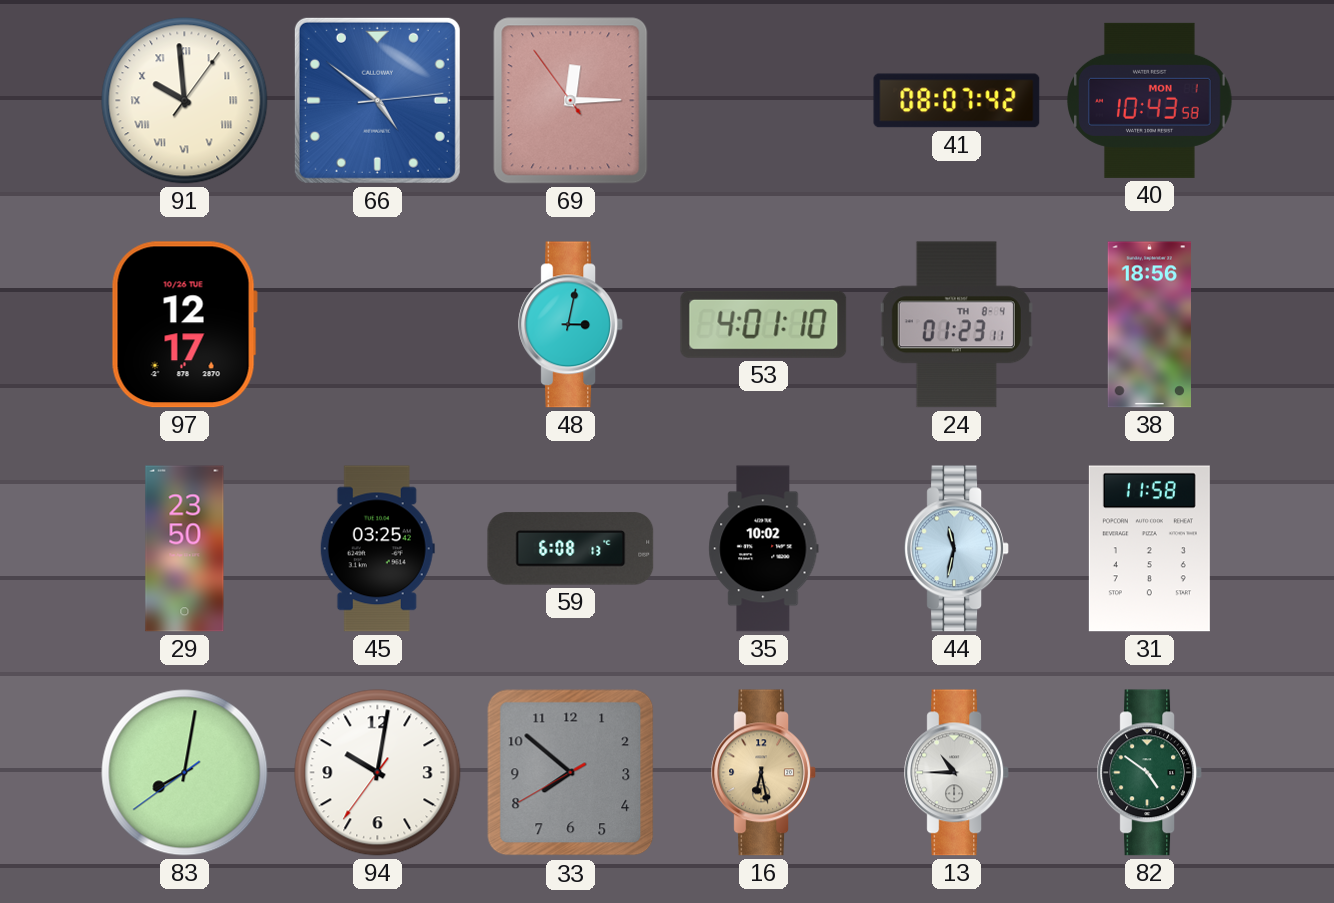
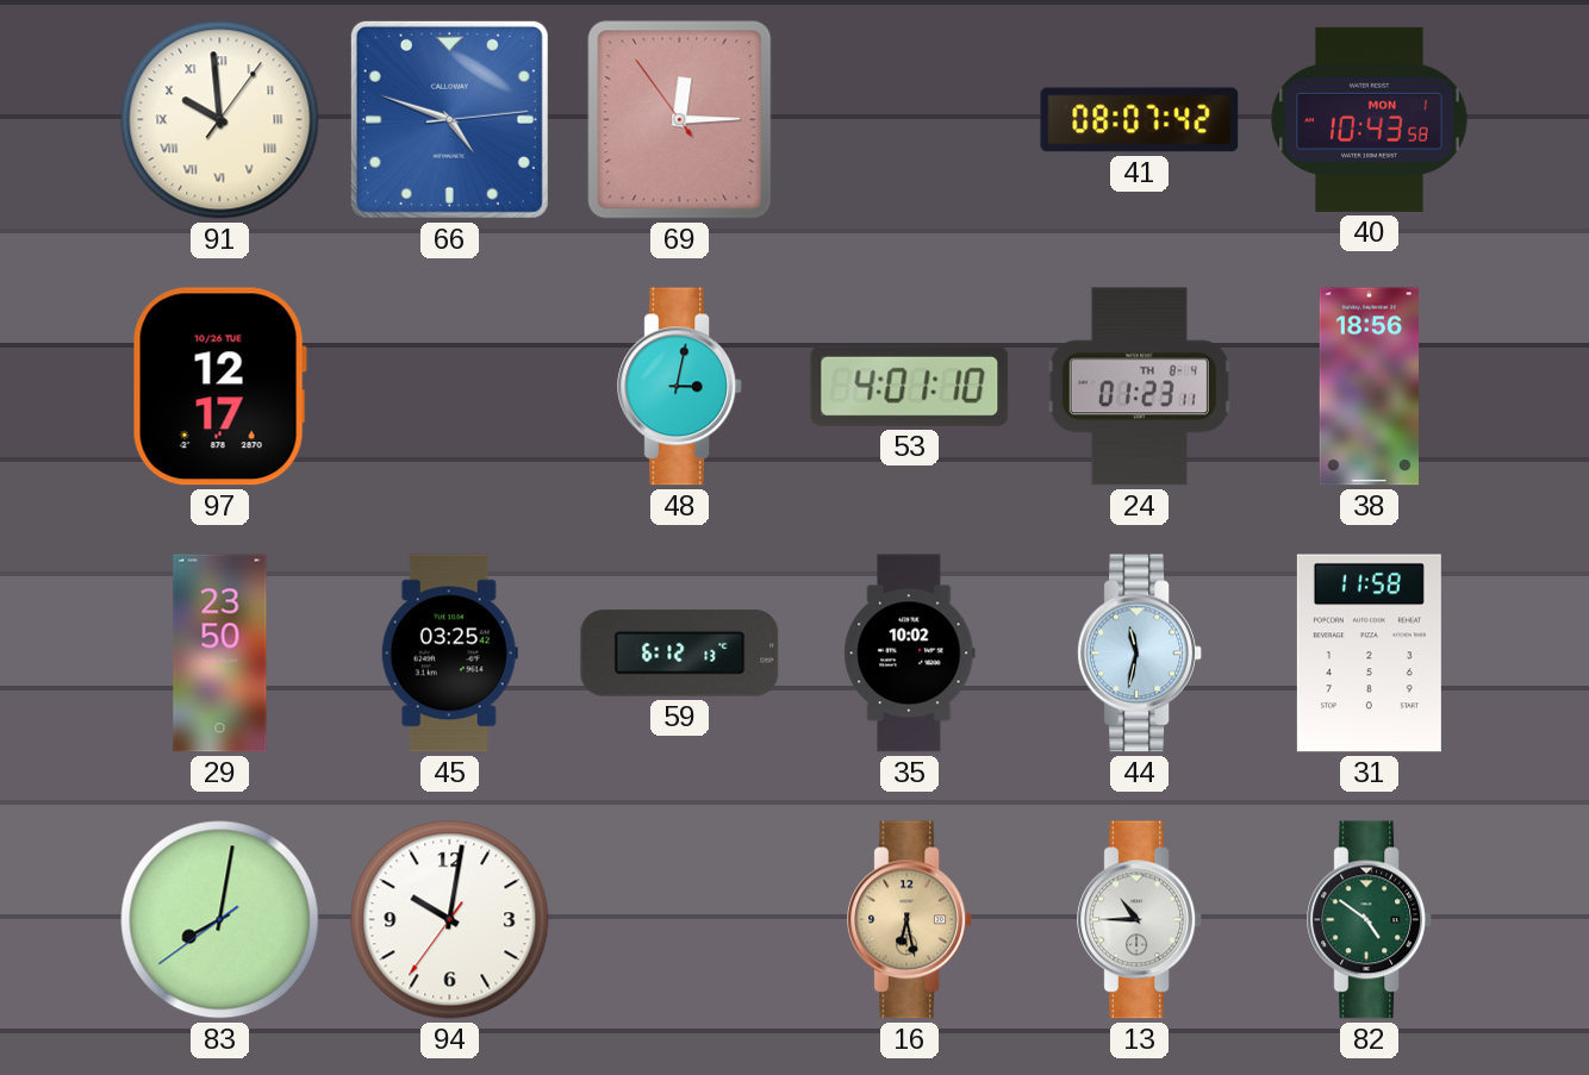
66: 4:51 -> 4:48
59: 6:08 -> 6:12
33: 7:51 -> none
